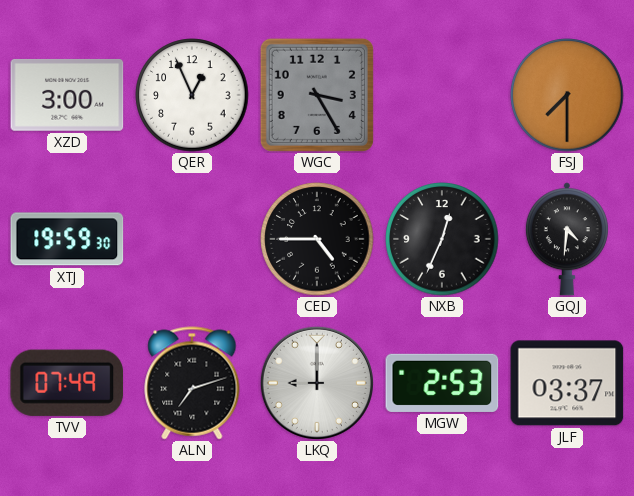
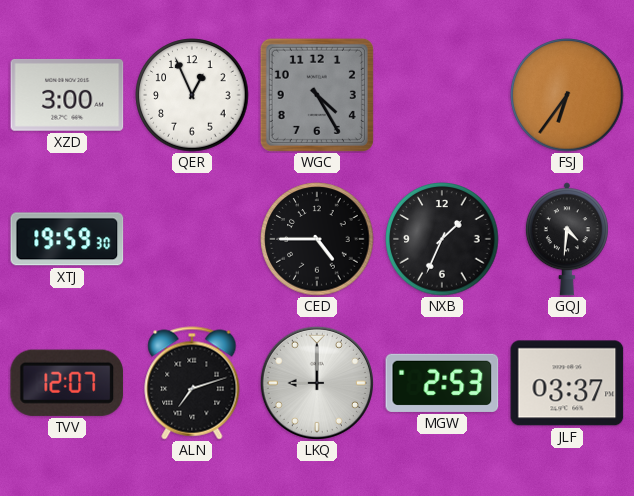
WGC: 3:25 -> 4:25
FSJ: 7:30 -> 6:36
NXB: 12:34 -> 1:34
TVV: 07:49 -> 12:07
